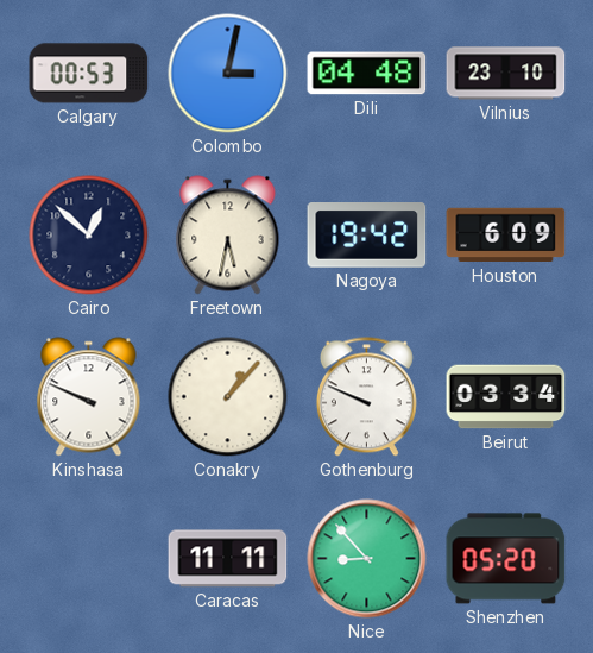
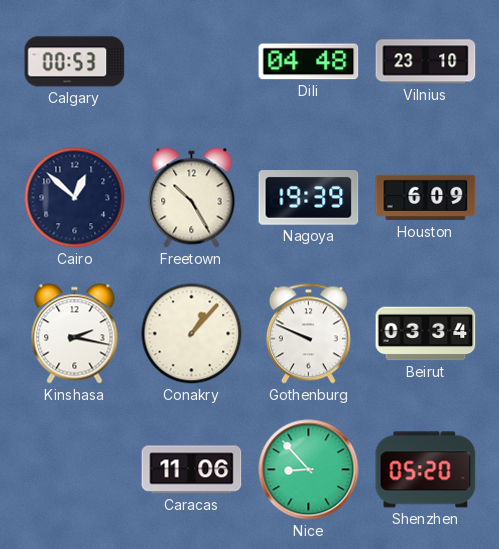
Colombo: 3:02 -> none
Freetown: 5:32 -> 10:25
Nagoya: 19:42 -> 19:39
Kinshasa: 9:49 -> 2:17
Caracas: 11:11 -> 11:06
